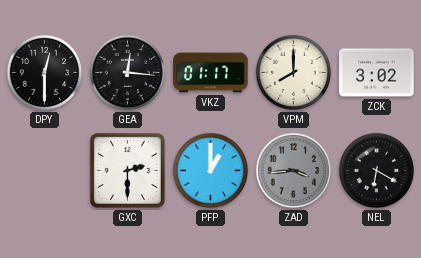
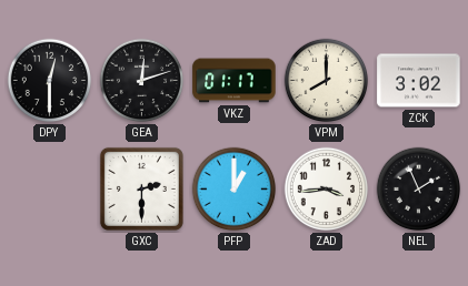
GEA: 12:16 -> 12:12
ZAD dial: grey -> white
NEL: 6:20 -> 1:56
